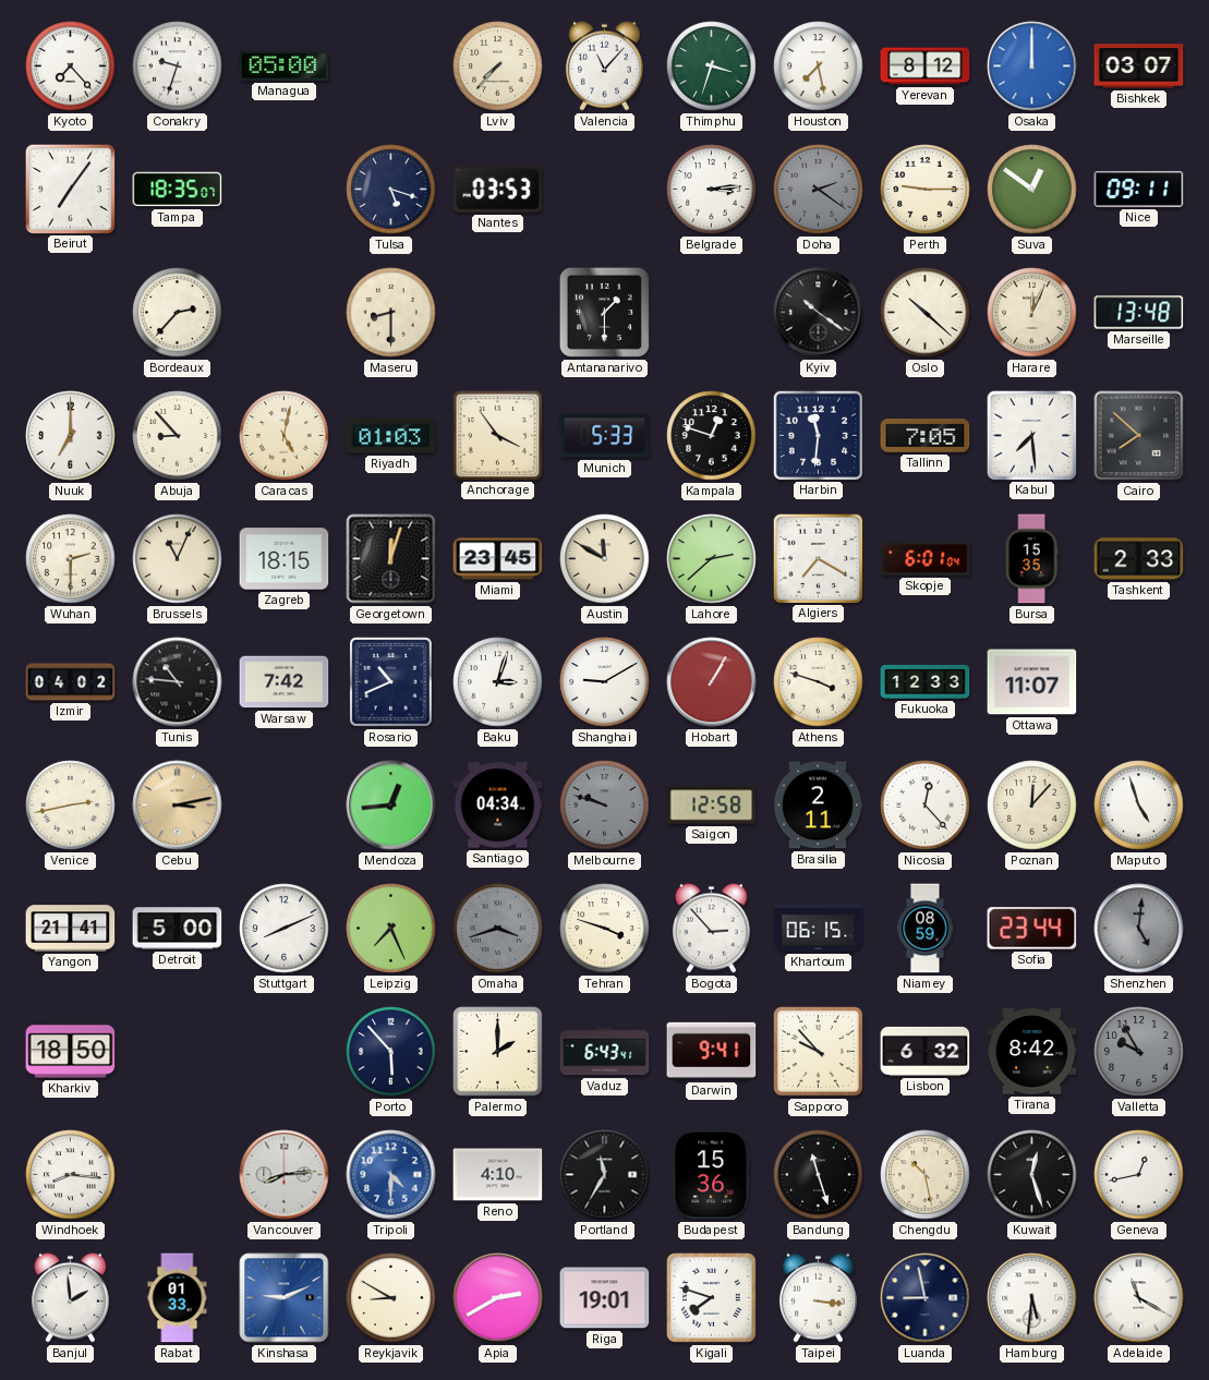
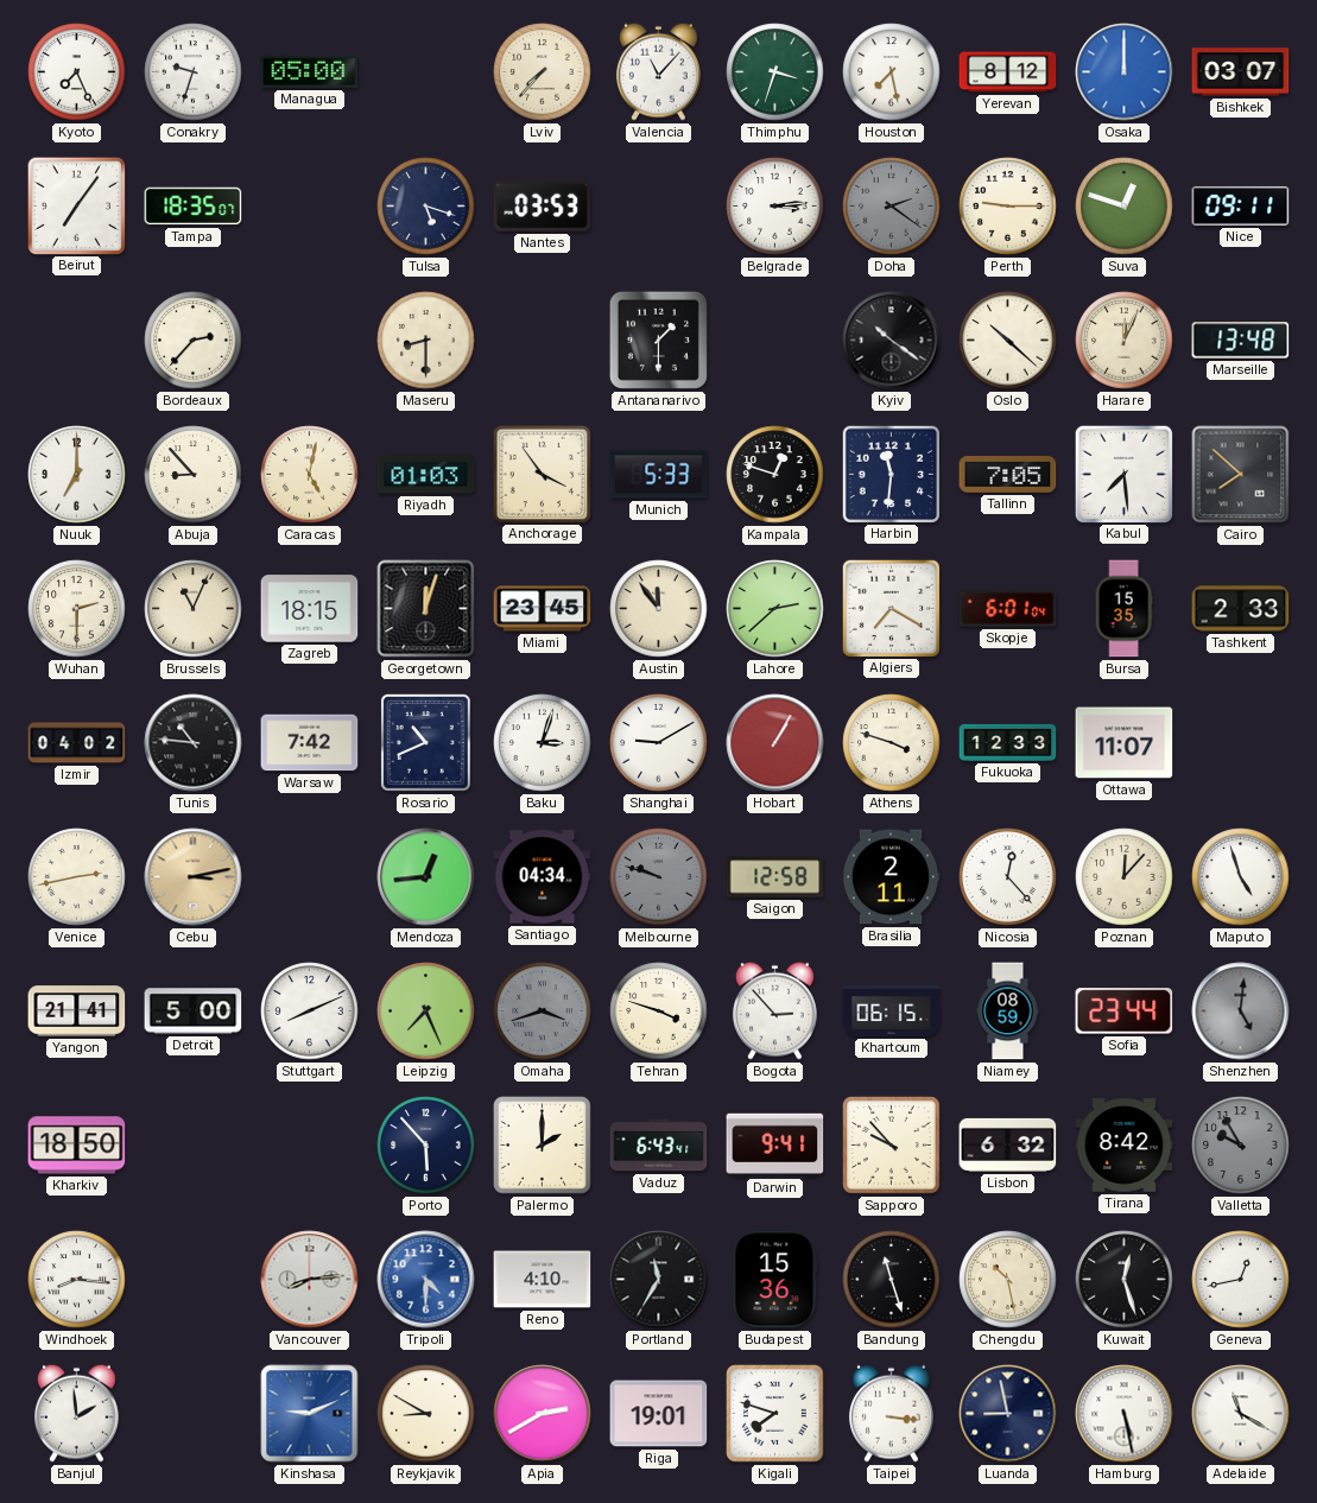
Kyoto: 7:23 -> 7:26
Suva: 12:51 -> 12:48
Austin: 11:50 -> 11:54
Rabat: 01:33 -> none
Hamburg: 5:31 -> 5:28
